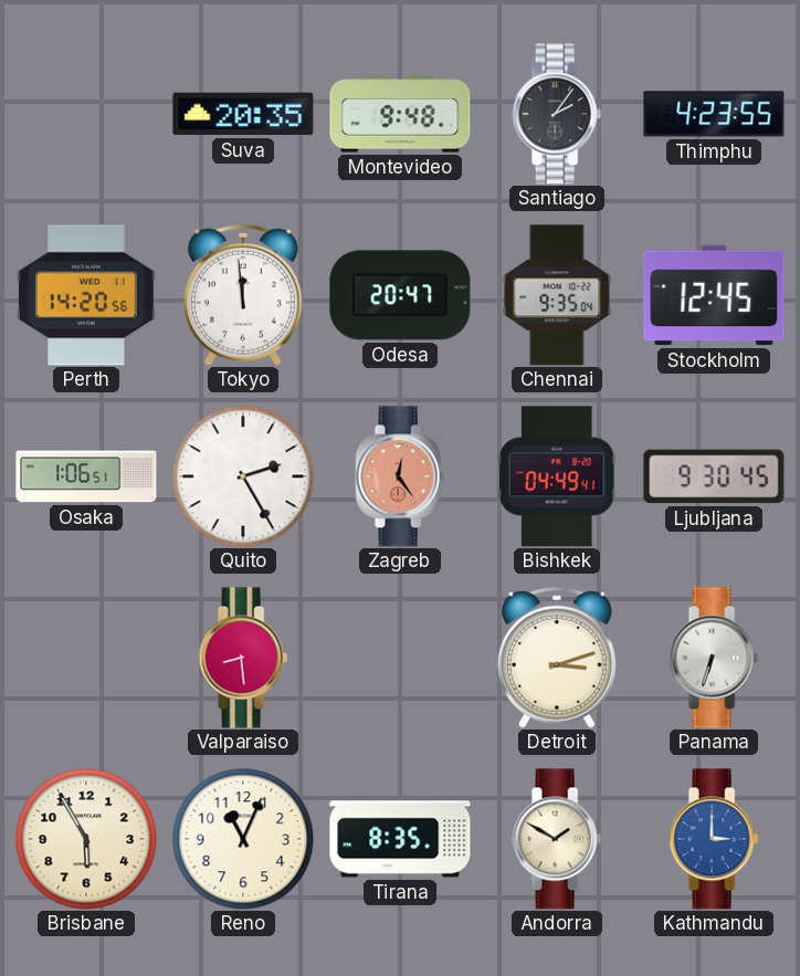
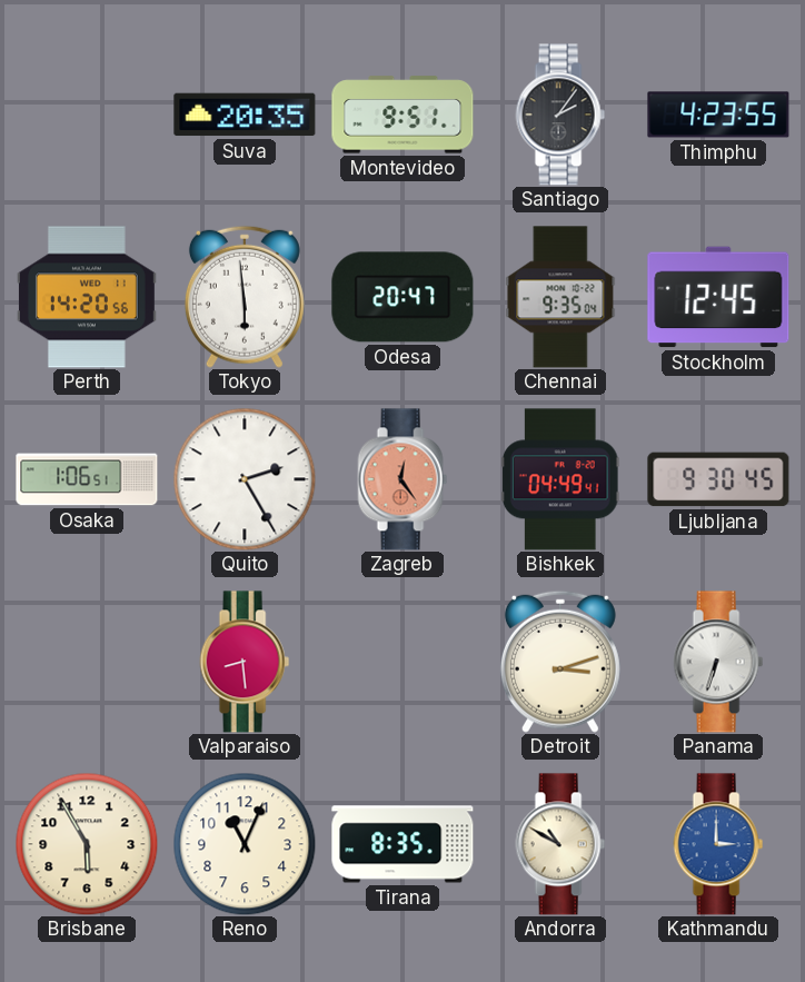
Montevideo: 9:48 -> 9:51
Tokyo: 11:59 -> 5:59
Andorra: 1:50 -> 10:50
